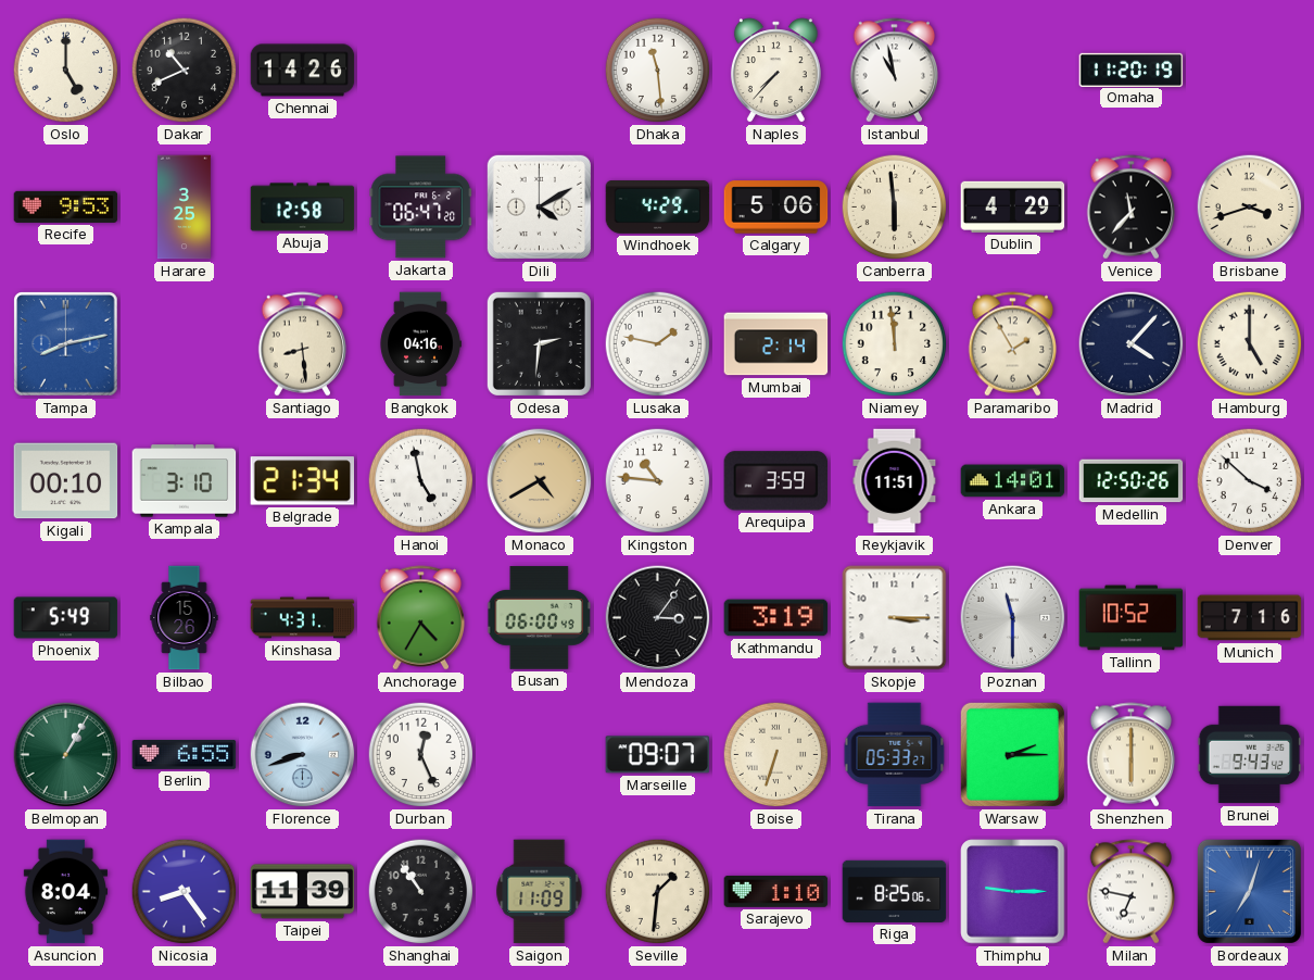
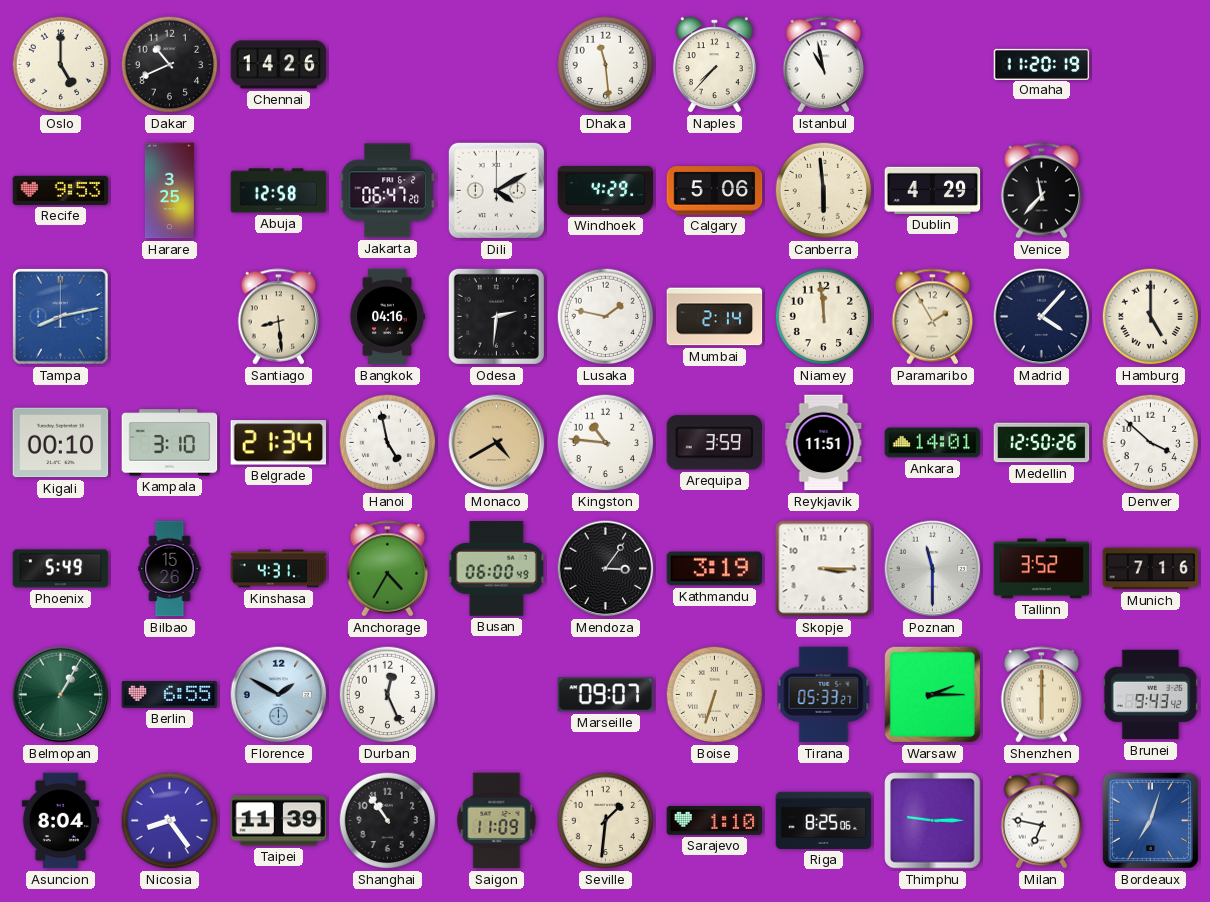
Brisbane: 3:42 -> none
Tallinn: 10:52 -> 3:52
Florence: 8:42 -> 1:50
